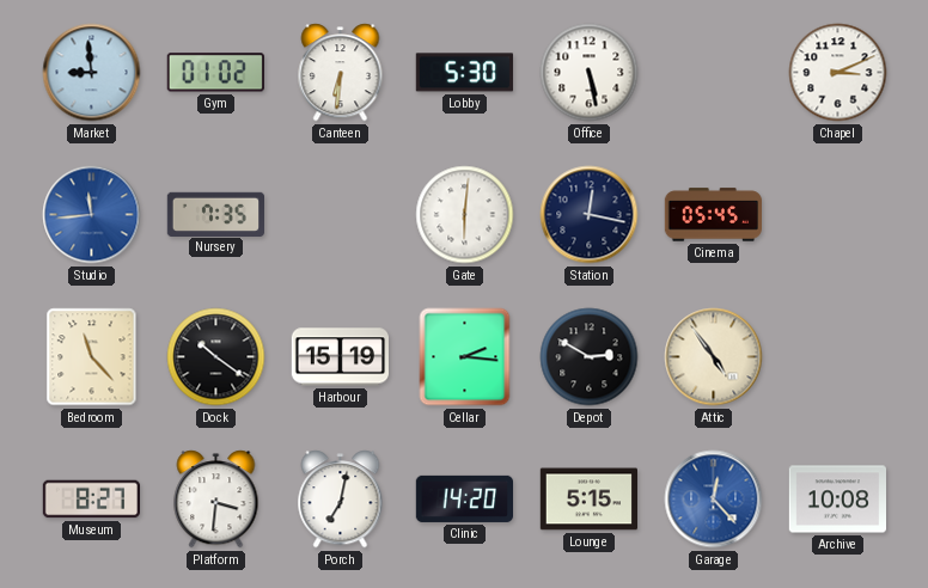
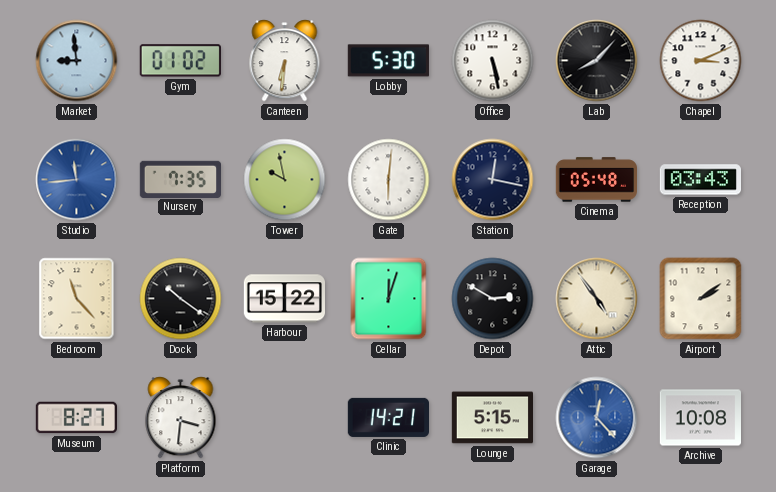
Lab: none -> 8:07
Tower: none -> 9:58
Cinema: 05:45 -> 05:48
Reception: none -> 03:43
Harbour: 15:19 -> 15:22
Cellar: 2:16 -> 12:03
Airport: none -> 2:09
Porch: 7:02 -> none
Clinic: 14:20 -> 14:21
